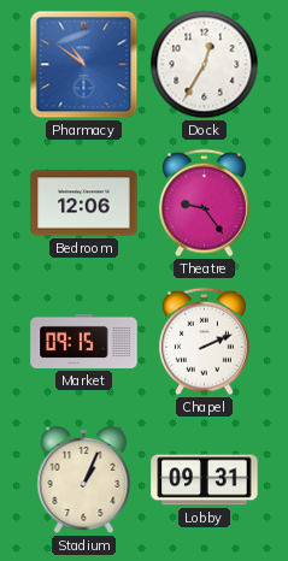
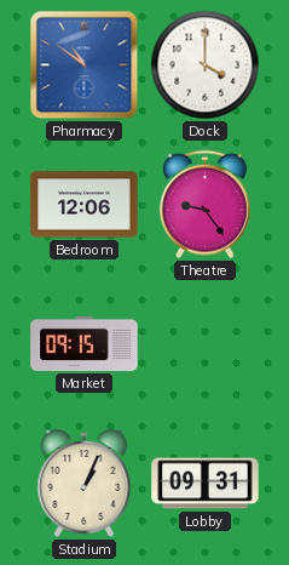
Dock: 12:35 -> 4:00
Chapel: 2:11 -> none
